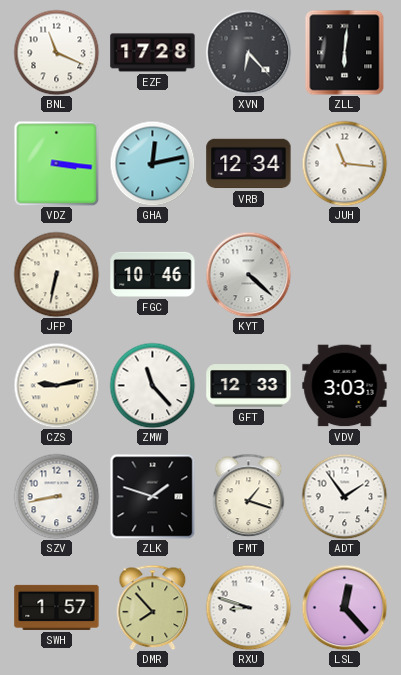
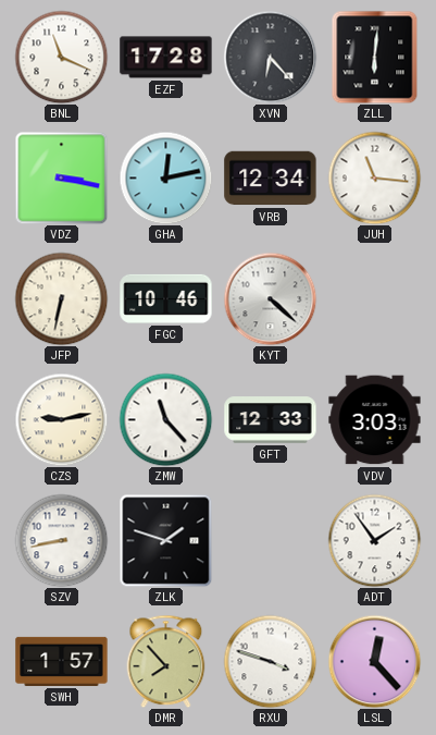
VDZ: 3:16 -> 3:17
FMT: 1:18 -> none
RXU: 8:48 -> 3:48
